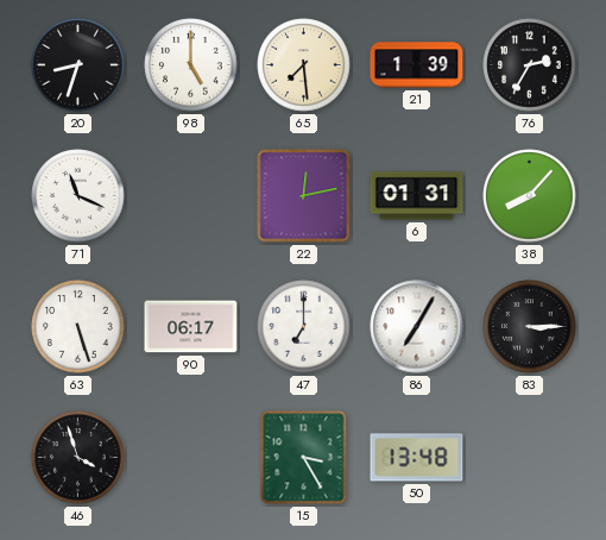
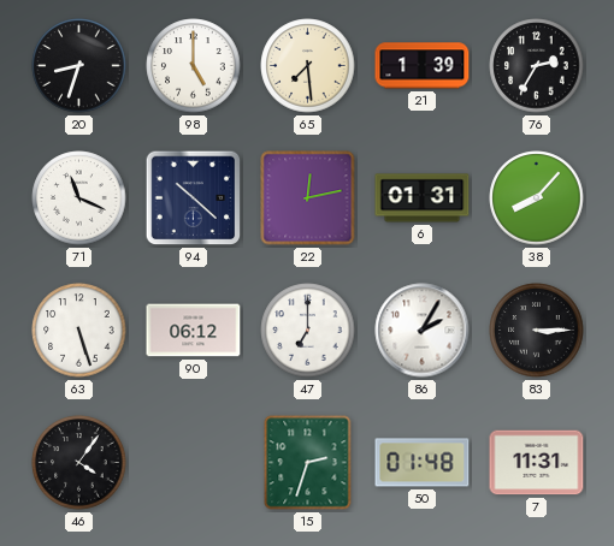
94: none -> 10:22
90: 06:17 -> 06:12
86: 7:05 -> 2:05
46: 3:57 -> 4:06
15: 3:25 -> 2:33
50: 13:48 -> 01:48
7: none -> 11:31
